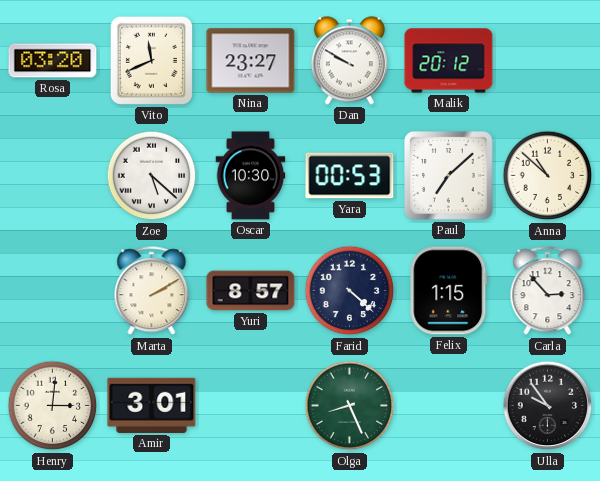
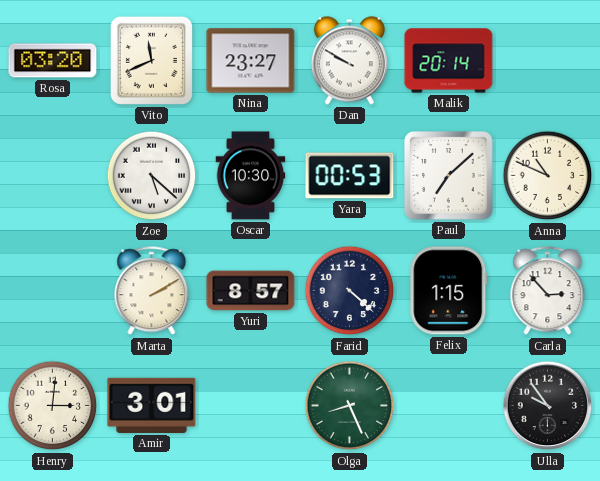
Malik: 20:12 -> 20:14
Anna: 10:52 -> 10:49
